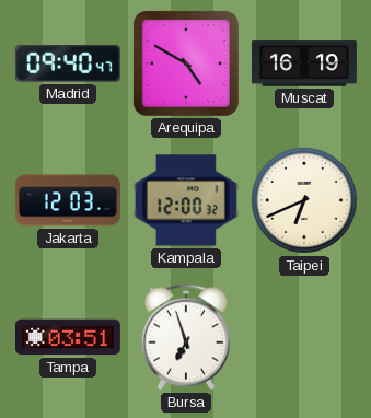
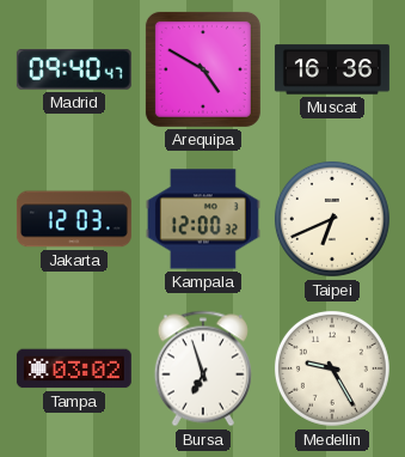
Muscat: 16:19 -> 16:36
Tampa: 03:51 -> 03:02
Medellin: none -> 9:25
